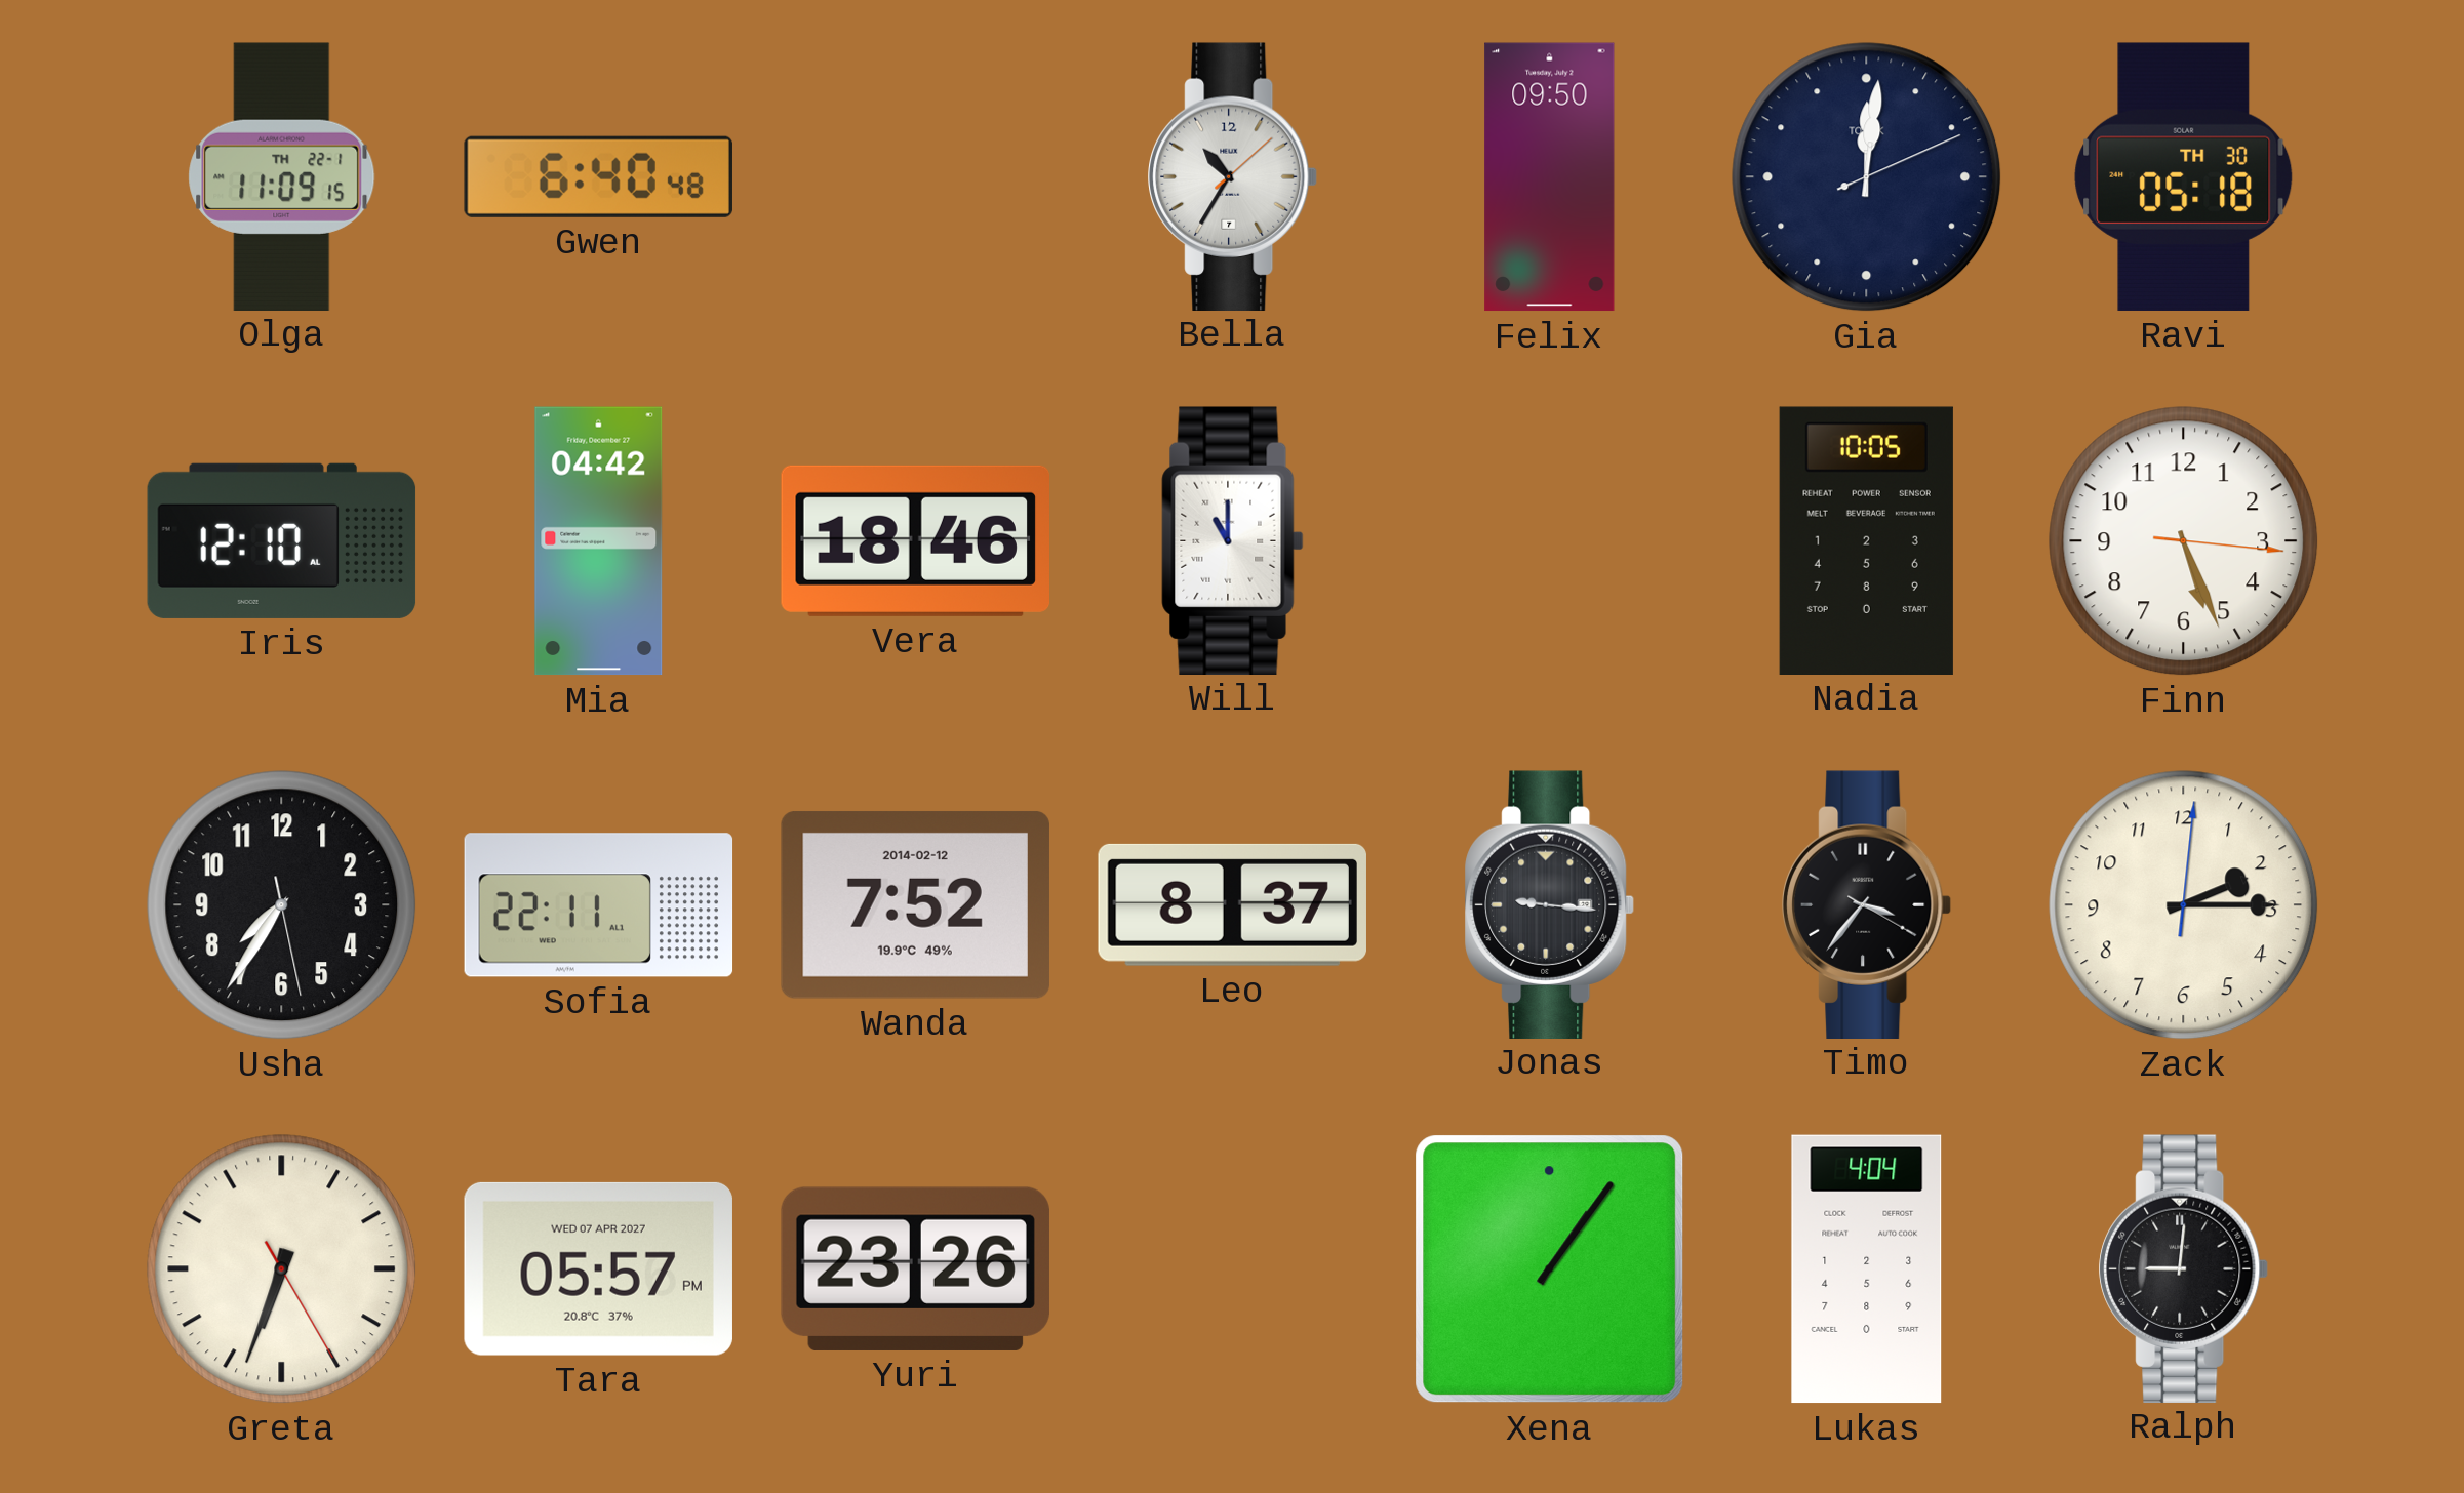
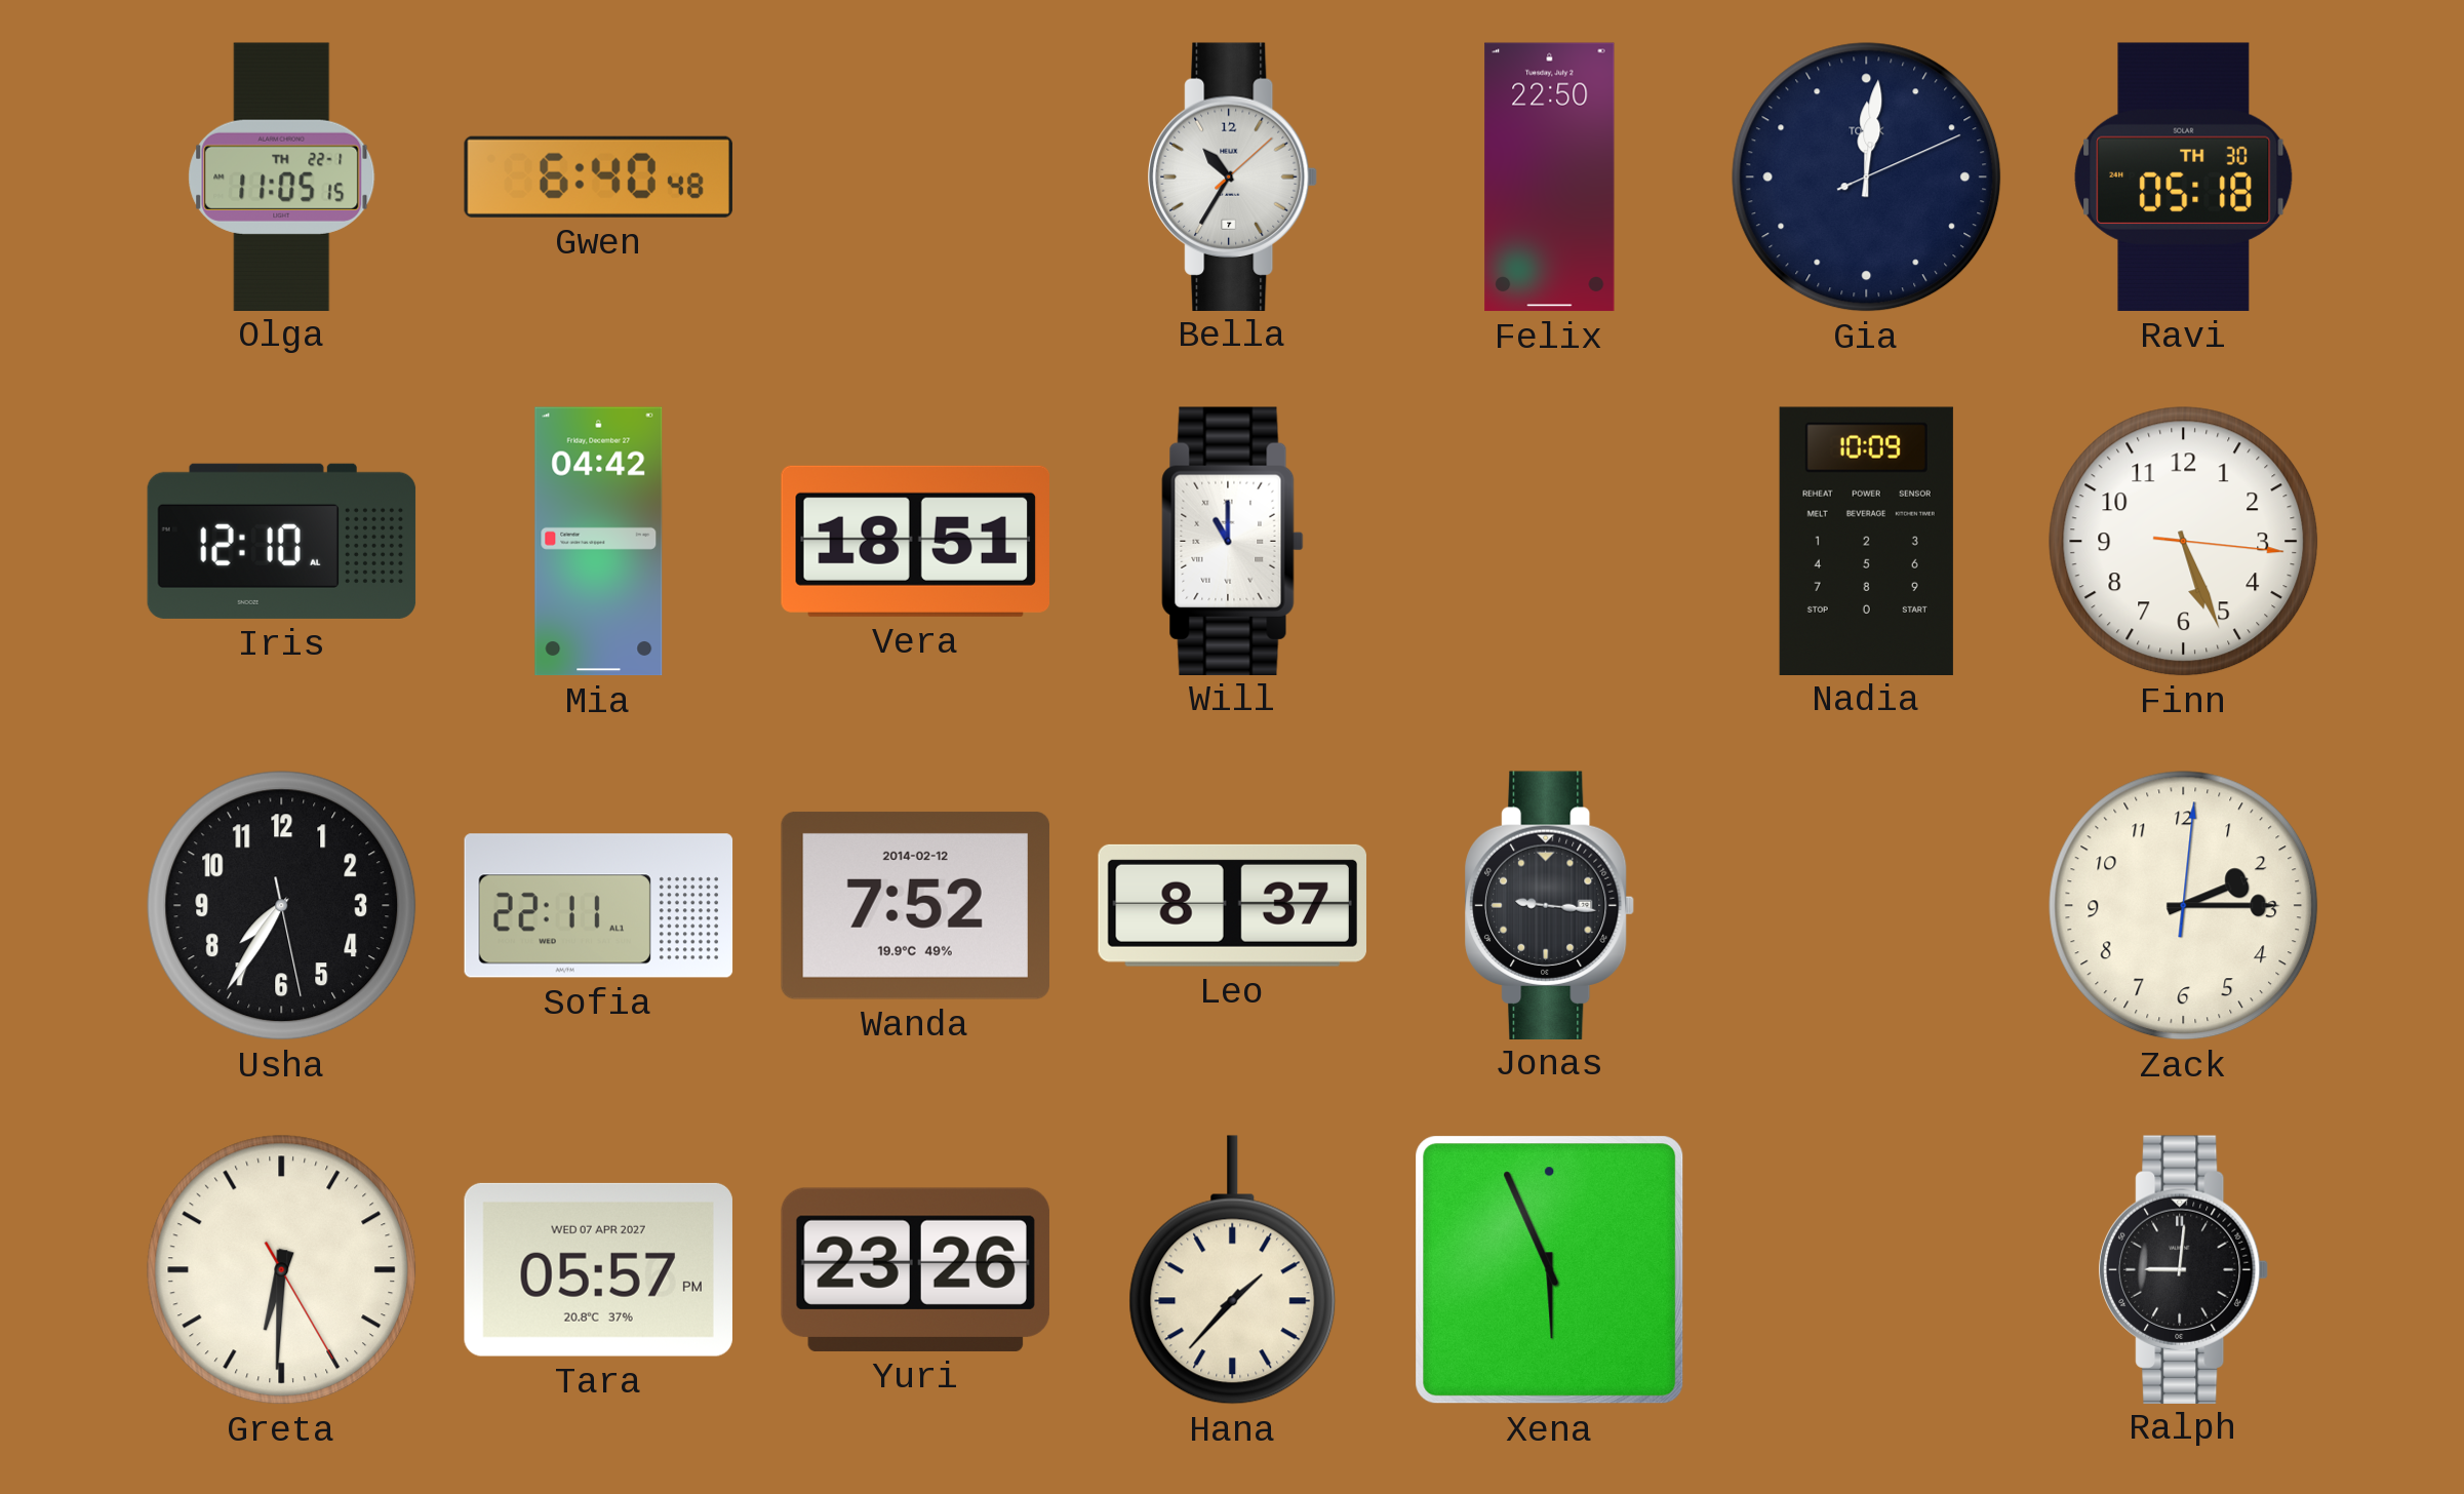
Olga: 11:09 -> 11:05
Felix: 09:50 -> 22:50
Vera: 18:46 -> 18:51
Nadia: 10:05 -> 10:09
Timo: 3:36 -> none
Greta: 6:33 -> 6:30
Hana: none -> 1:37
Xena: 1:06 -> 5:56
Lukas: 4:04 -> none
